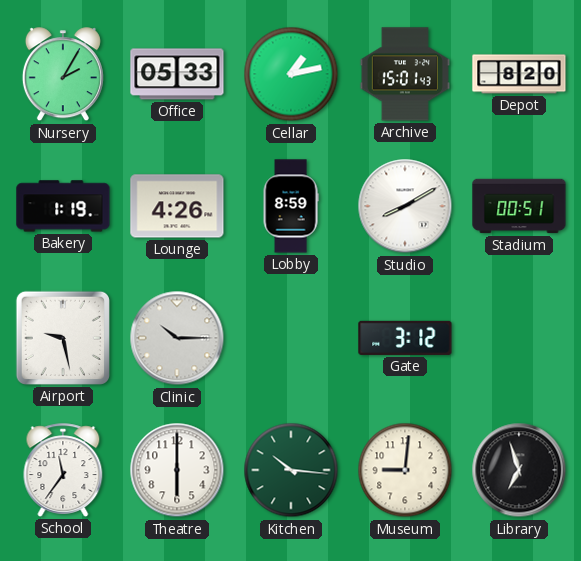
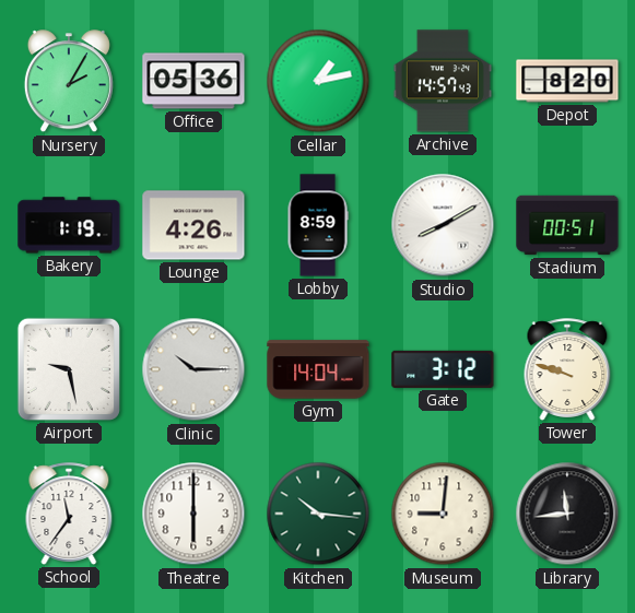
Office: 05:33 -> 05:36
Archive: 15:01 -> 14:57
Gym: none -> 14:04
Tower: none -> 9:48
Library: 6:57 -> 11:44
